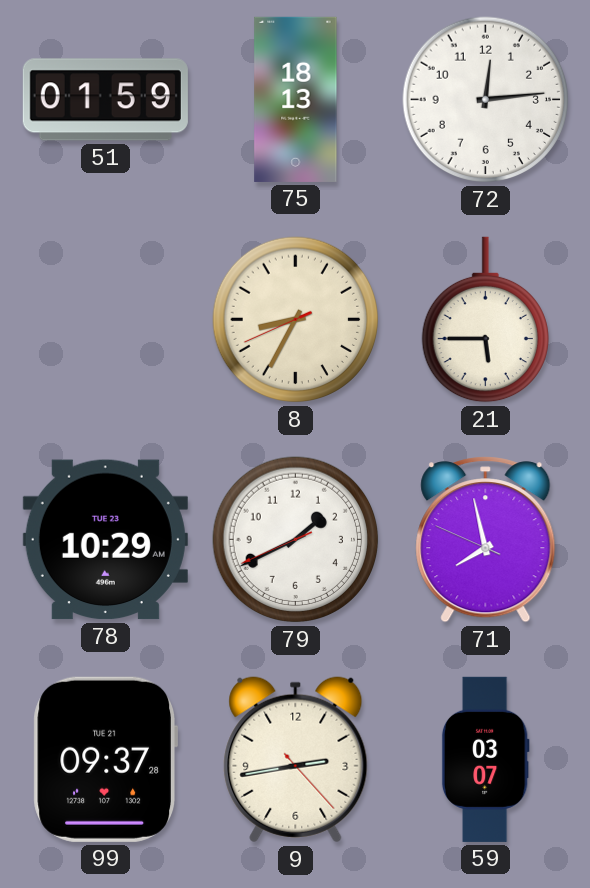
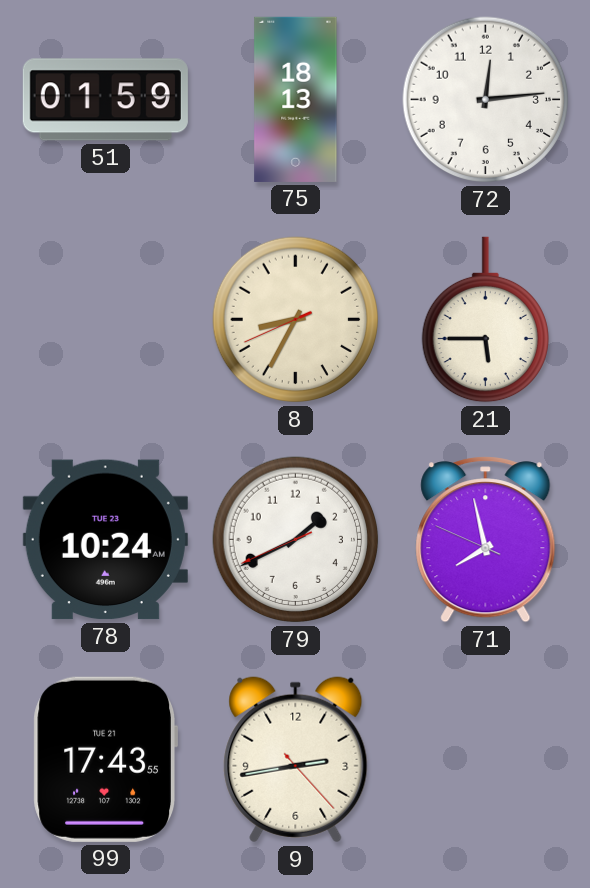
78: 10:29 -> 10:24
99: 09:37 -> 17:43
59: 03:07 -> none
